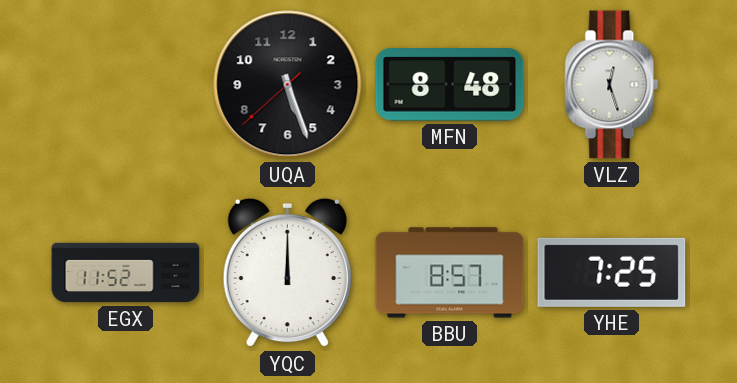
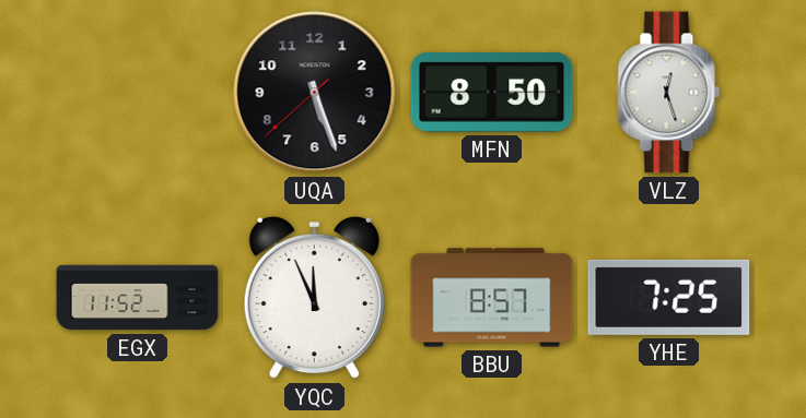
MFN: 8:48 -> 8:50
YQC: 12:00 -> 11:56
